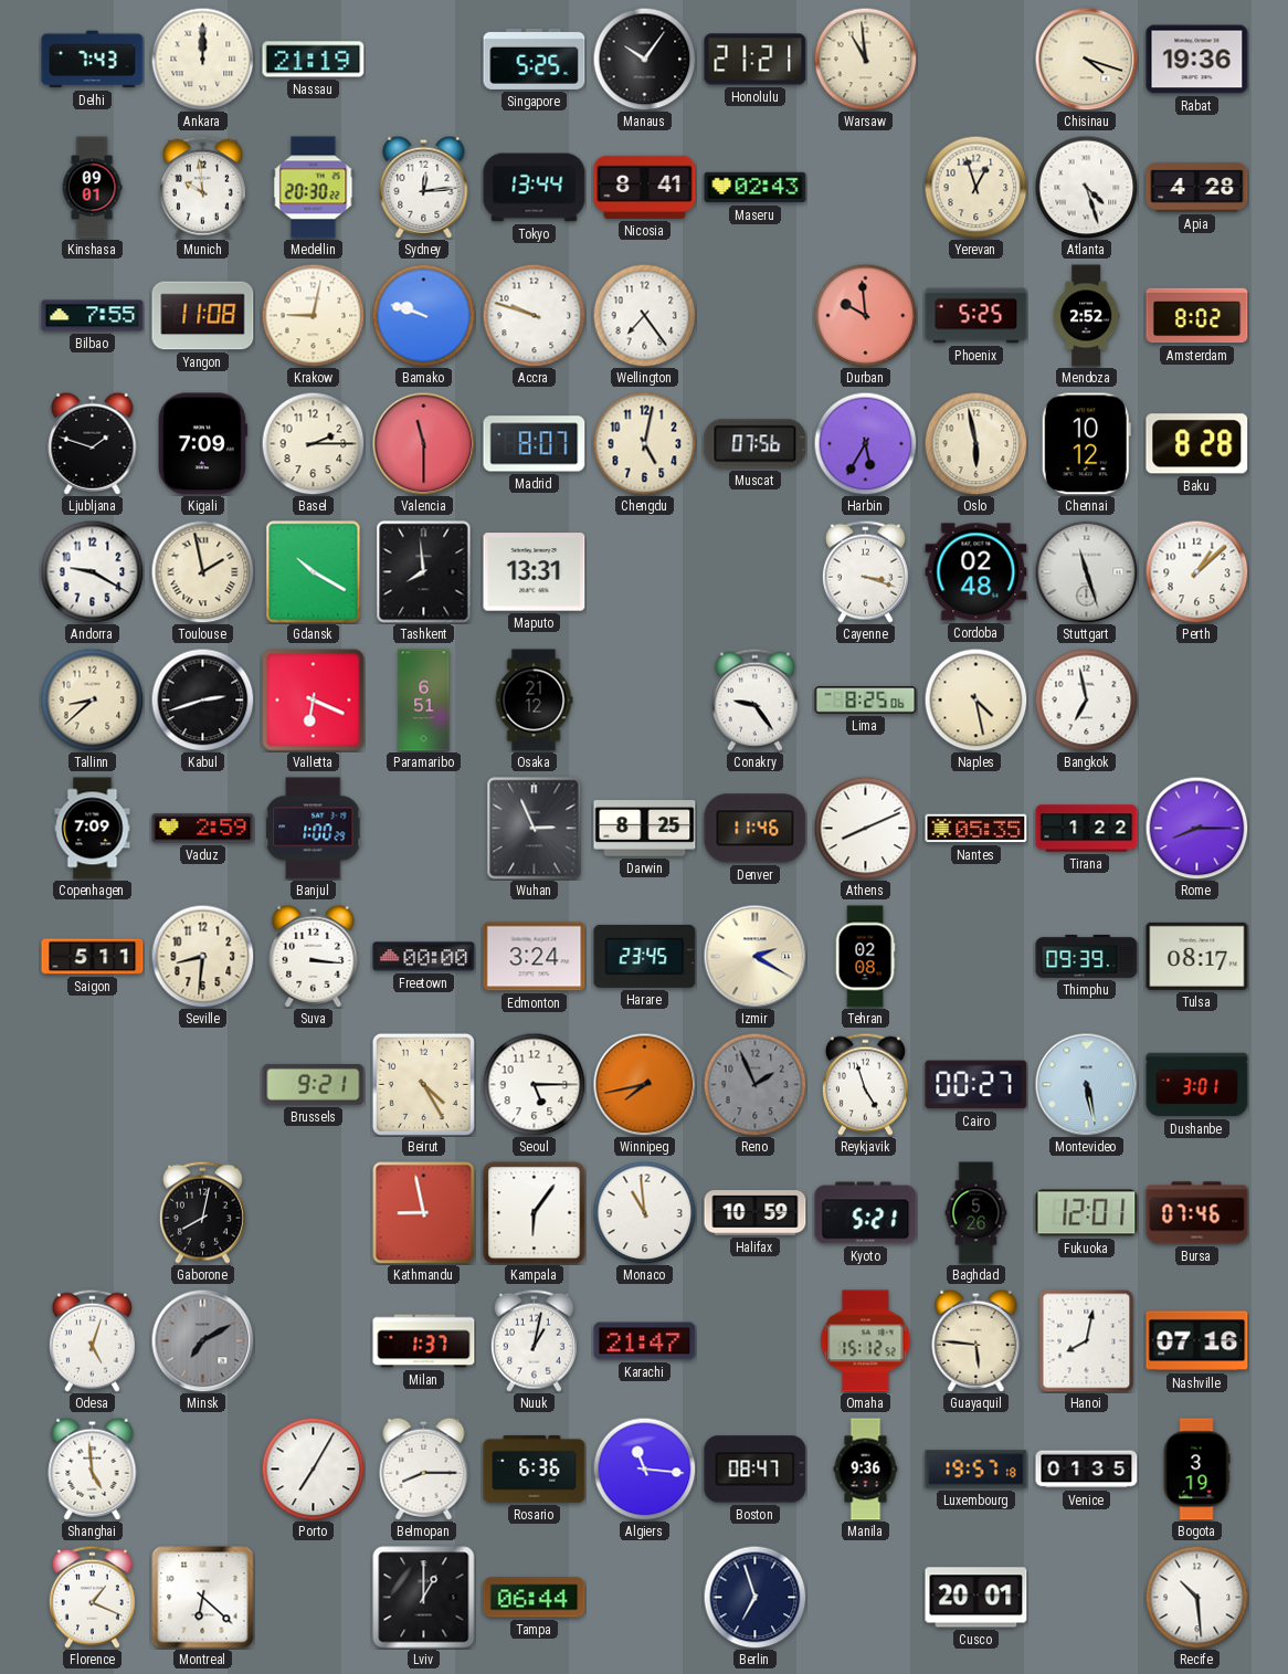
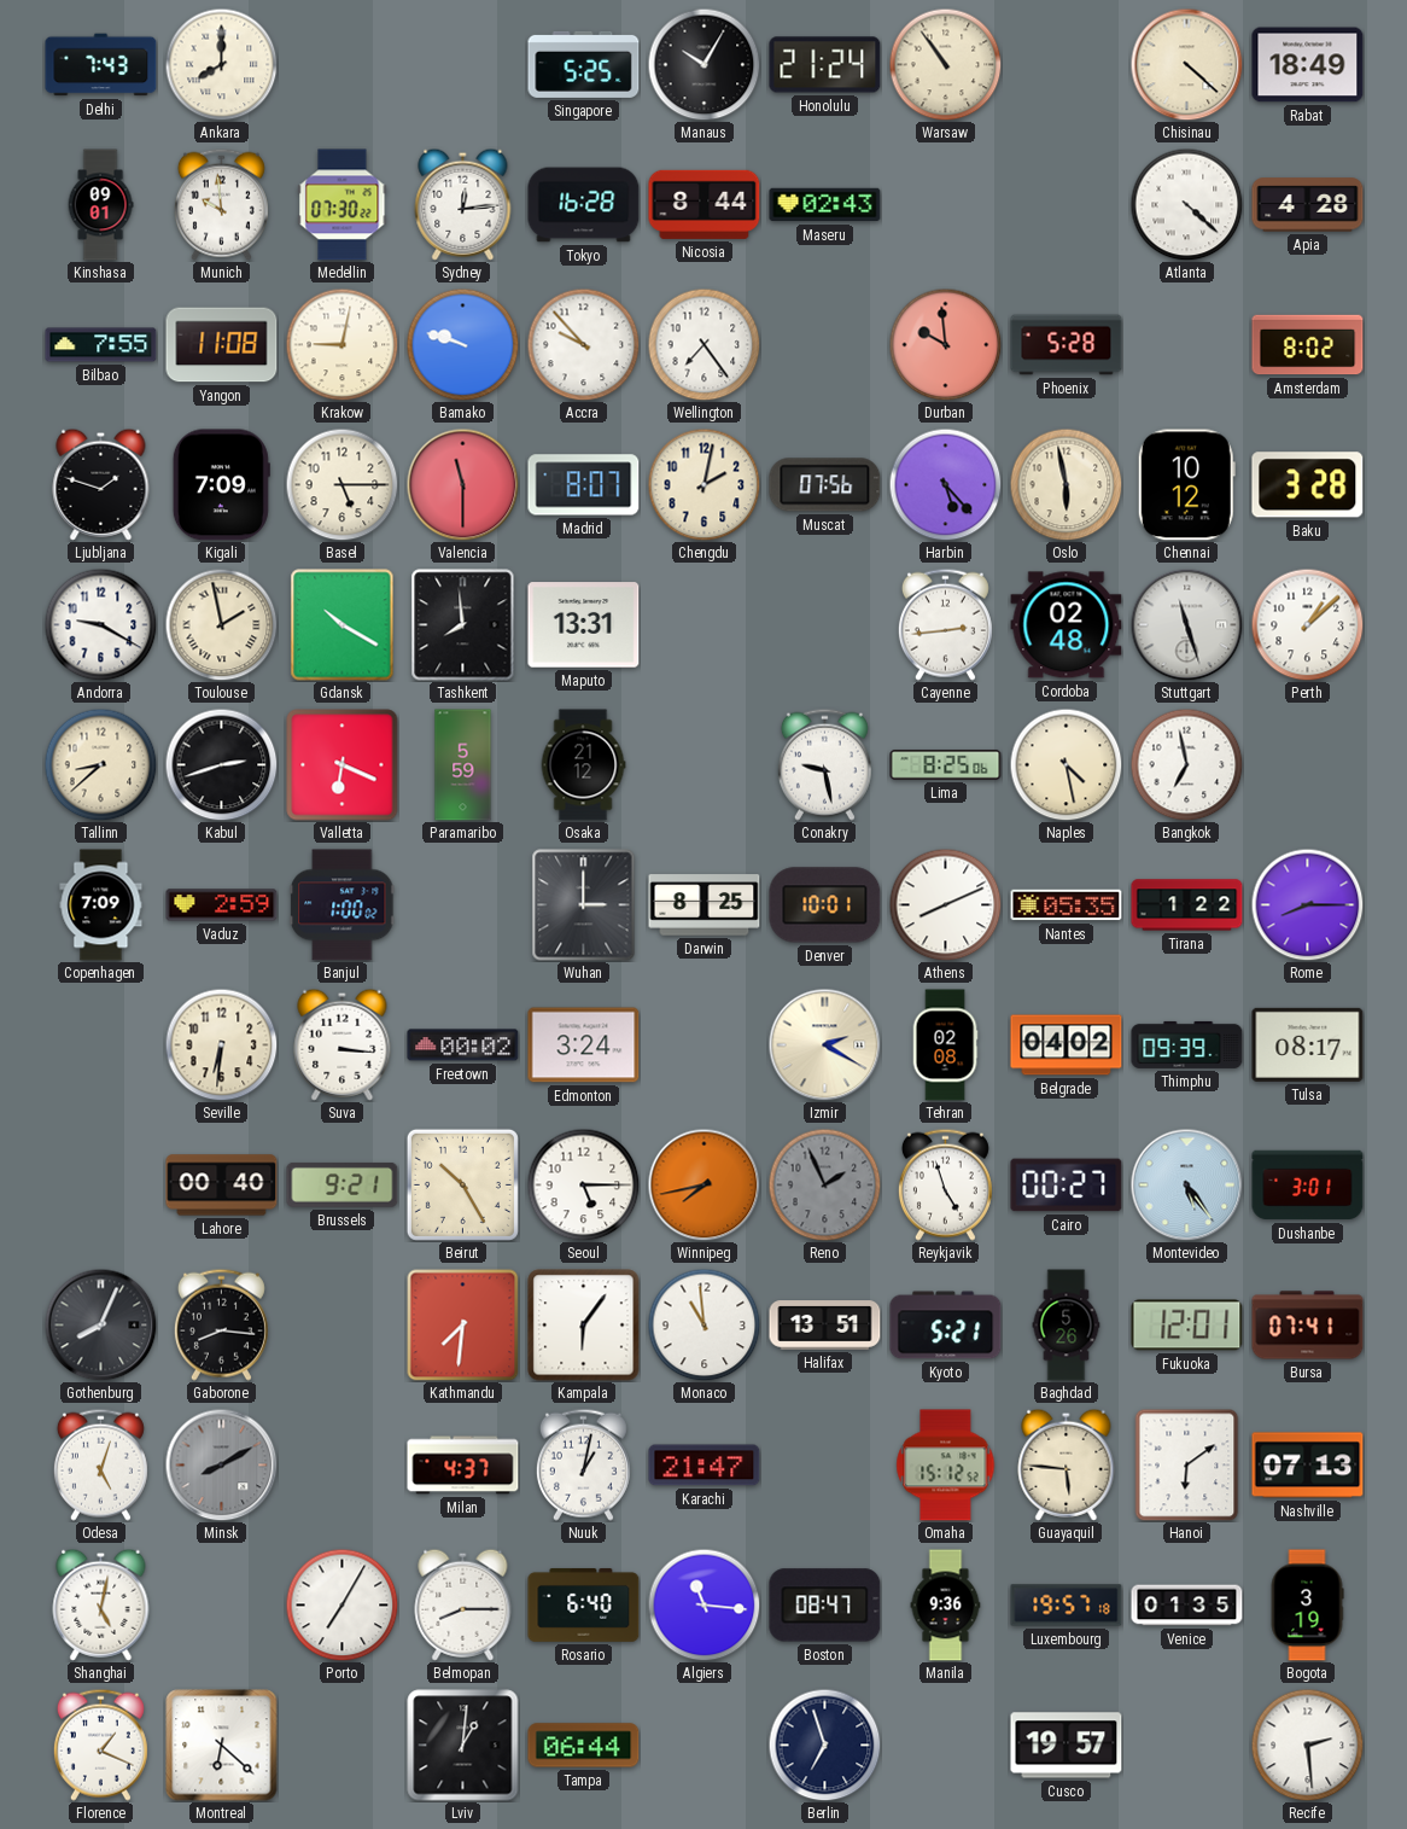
Ankara: 12:00 -> 8:00
Nassau: 21:19 -> none
Manaus: 10:06 -> 10:05
Honolulu: 21:21 -> 21:24
Warsaw: 10:59 -> 10:54
Chisinau: 4:18 -> 4:22
Rabat: 19:36 -> 18:49
Medellin: 20:30 -> 07:30
Tokyo: 13:44 -> 16:28
Nicosia: 8:41 -> 8:44
Yerevan: 12:57 -> none
Atlanta: 4:27 -> 4:22
Accra: 9:48 -> 9:53
Phoenix: 5:25 -> 5:28
Mendoza: 2:52 -> none
Basel: 2:15 -> 5:15
Chengdu: 5:02 -> 2:02
Harbin: 5:35 -> 5:23
Baku: 8:28 -> 3:28
Cayenne: 3:18 -> 2:44
Paramaribo: 6:51 -> 5:59
Conakry: 9:24 -> 9:28
Banjul: 1:00:29 -> 1:00:02
Wuhan: 2:56 -> 3:00
Denver: 11:46 -> 10:01
Saigon: 5:11 -> none
Seville: 8:31 -> 6:31
Freetown: 00:00 -> 00:02
Harare: 23:45 -> none
Belgrade: none -> 04:02
Lahore: none -> 00:40
Beirut: 4:25 -> 10:25
Montevideo: 5:28 -> 5:24
Gothenburg: none -> 8:04
Gaborone: 8:02 -> 8:16
Kathmandu: 8:58 -> 7:31
Halifax: 10:59 -> 13:51
Bursa: 07:46 -> 07:41
Minsk: 7:10 -> 8:10
Milan: 1:37 -> 4:37
Hanoi: 8:02 -> 6:09
Nashville: 07:16 -> 07:13
Shanghai: 4:59 -> 5:02
Rosario: 6:36 -> 6:40
Lviv: 1:00 -> 1:01
Cusco: 20:01 -> 19:57
Recife: 10:29 -> 2:29
